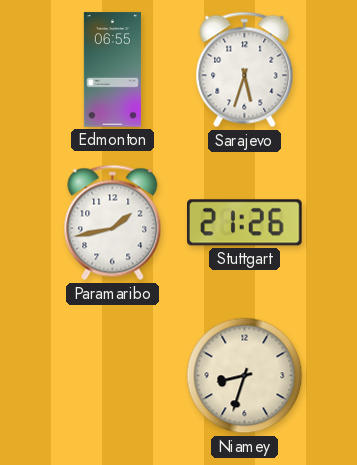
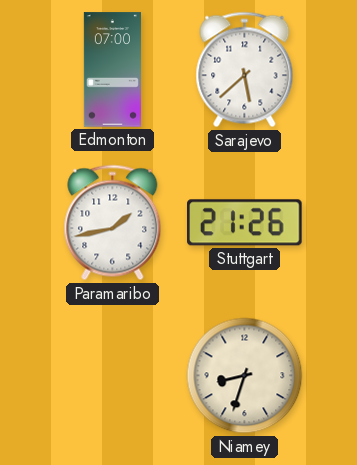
Edmonton: 06:55 -> 07:00
Sarajevo: 5:33 -> 5:38
